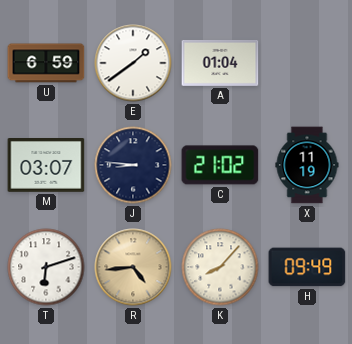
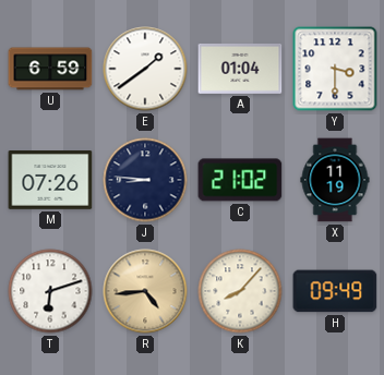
Y: none -> 3:30
M: 03:07 -> 07:26
